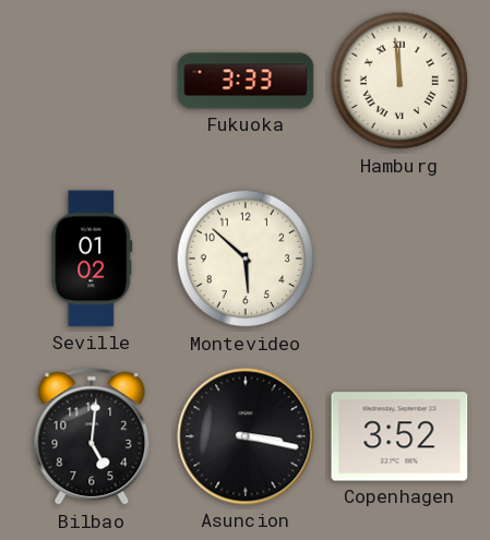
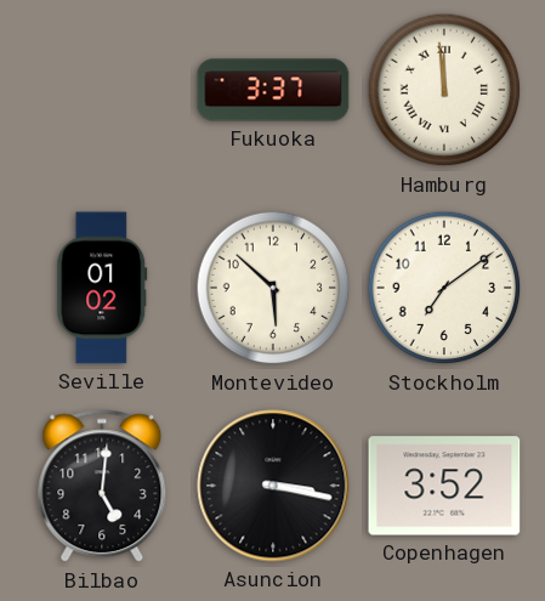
Fukuoka: 3:33 -> 3:37
Stockholm: none -> 7:09
